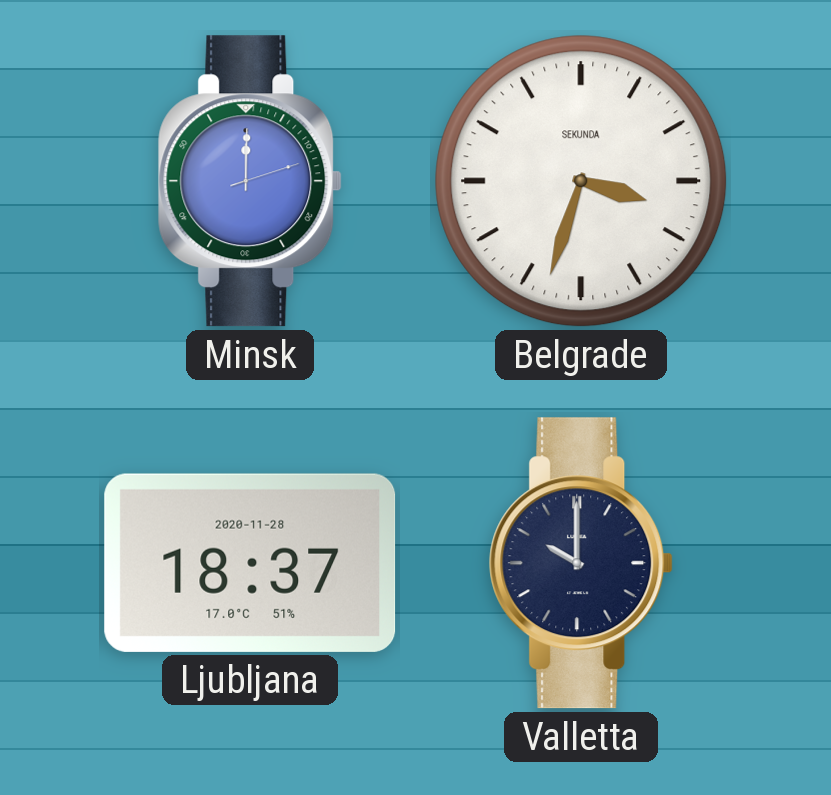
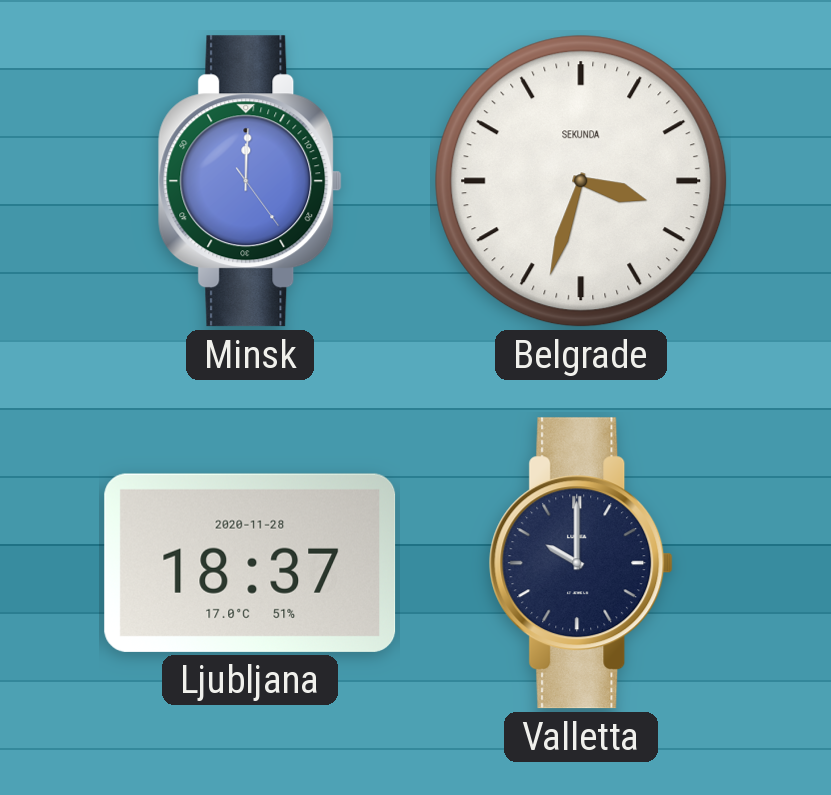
Minsk: 12:00:12 -> 12:00:24
